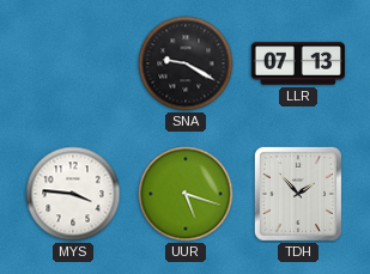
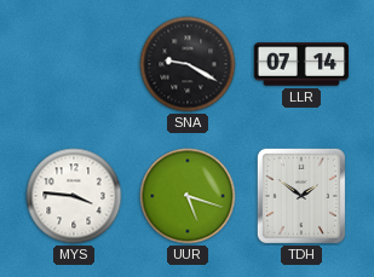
LLR: 07:13 -> 07:14
TDH: 1:53 -> 1:51
